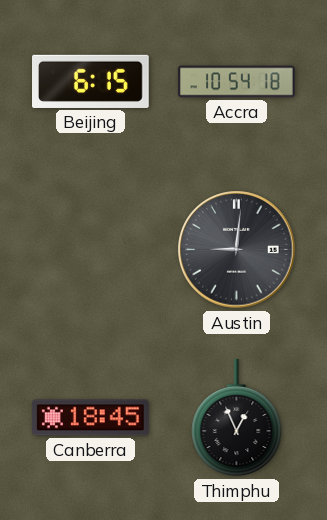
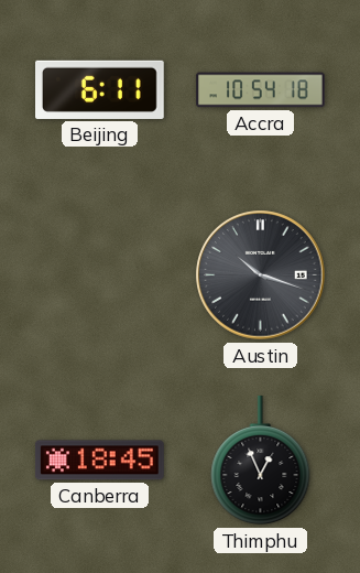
Beijing: 6:15 -> 6:11
Austin: 9:01 -> 10:18
